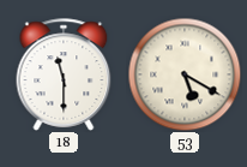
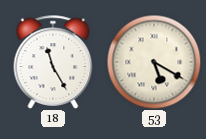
18: 11:30 -> 11:25
